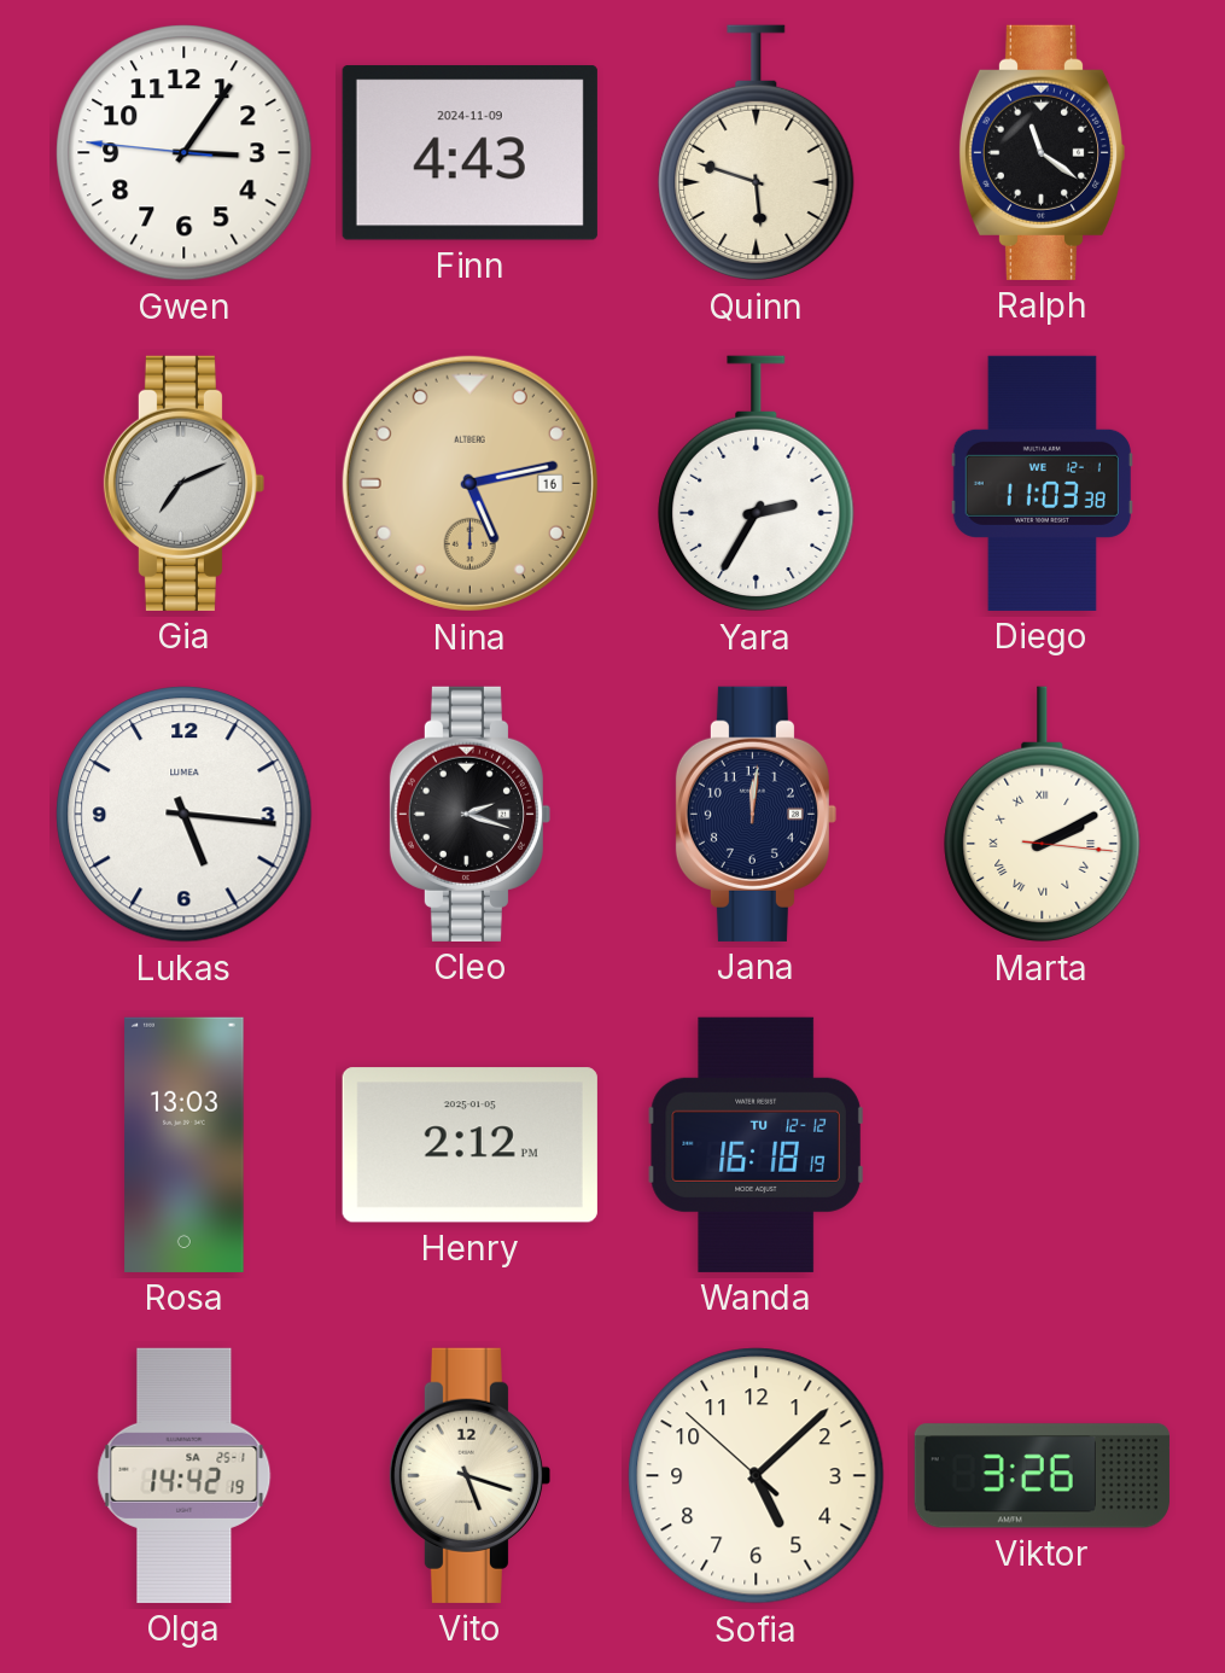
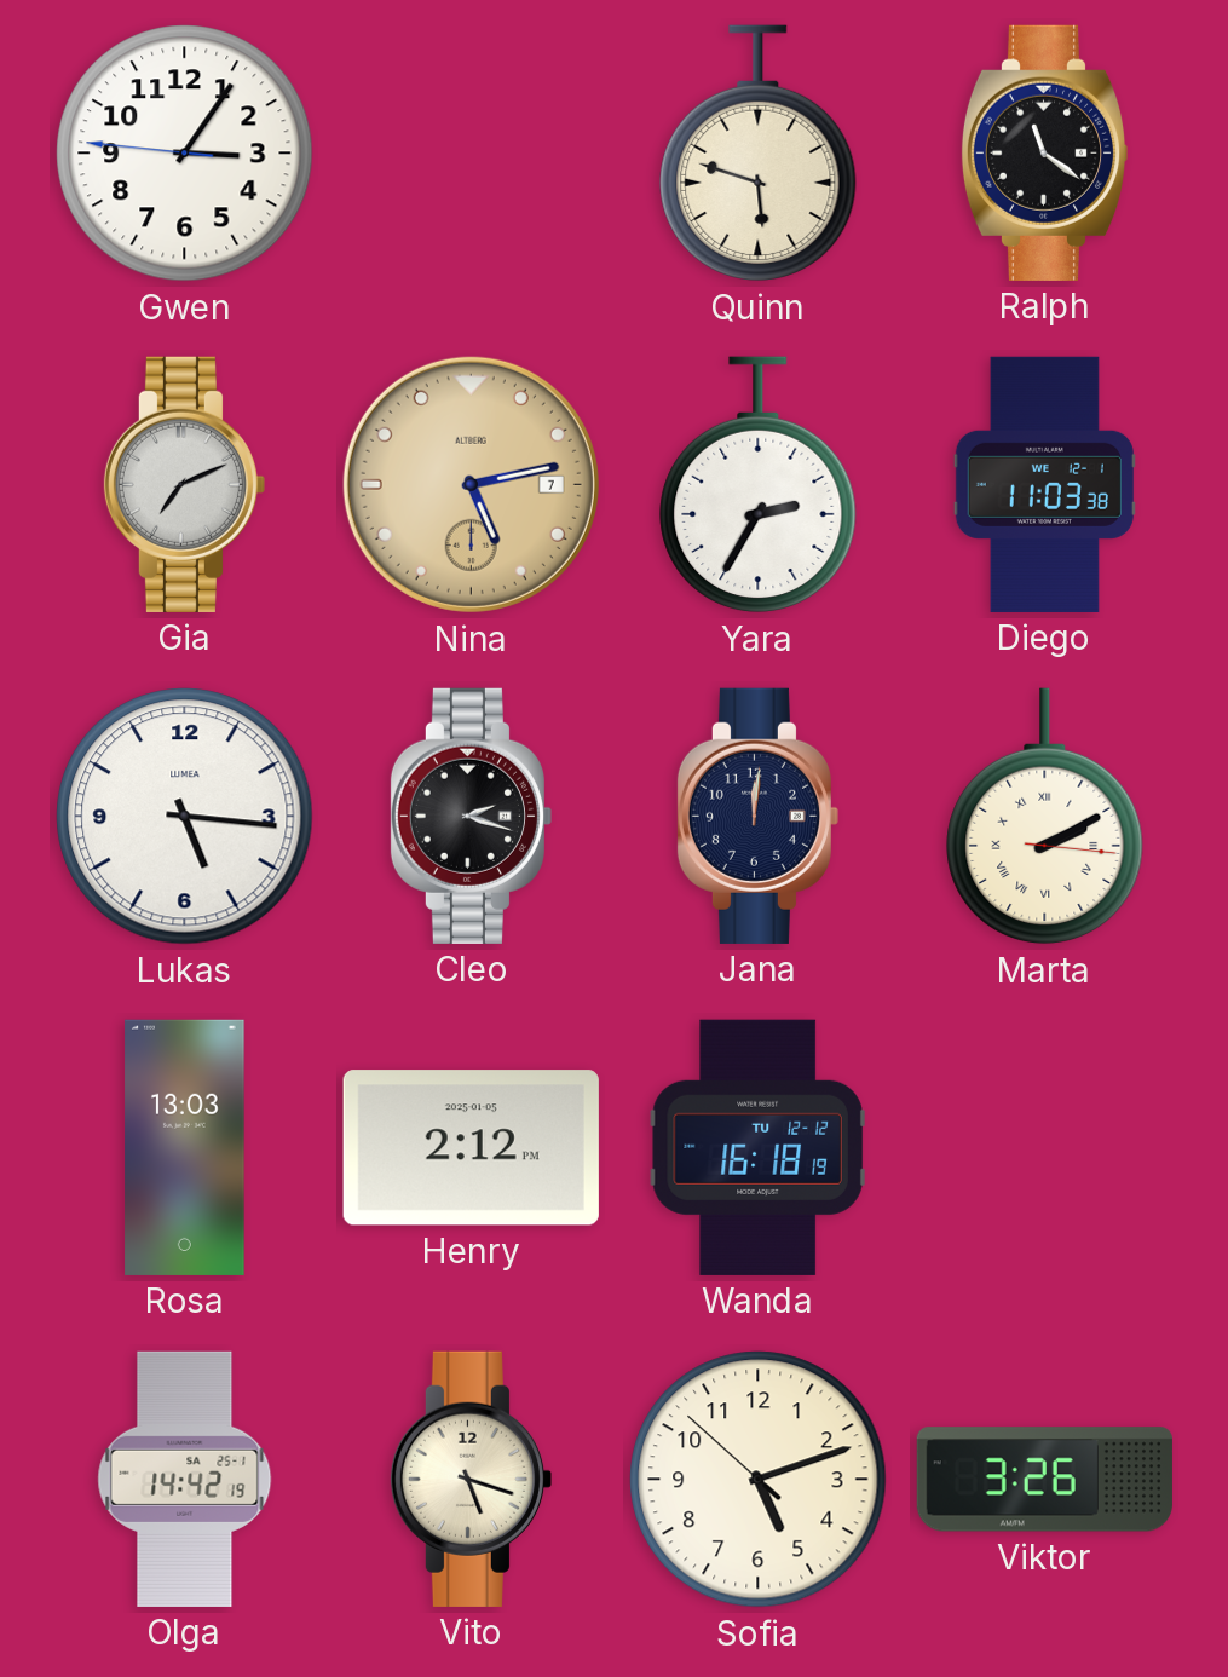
Finn: 4:43 -> none
Nina date: 16 -> 7
Sofia: 5:07 -> 5:11
